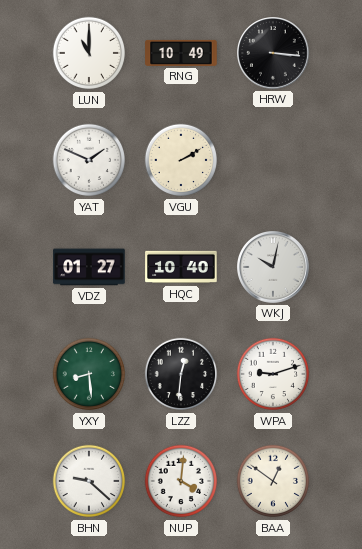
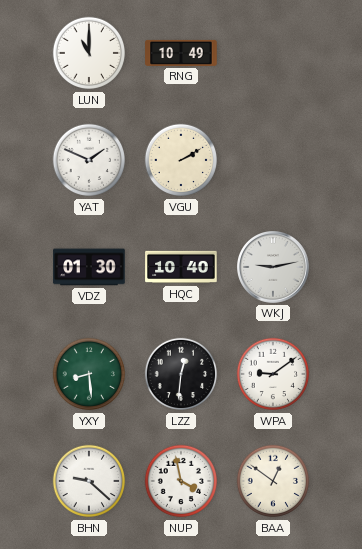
HRW: 3:16 -> none
VDZ: 01:27 -> 01:30
WKJ: 10:02 -> 9:13
WPA: 9:12 -> 9:09
NUP: 4:01 -> 3:58
